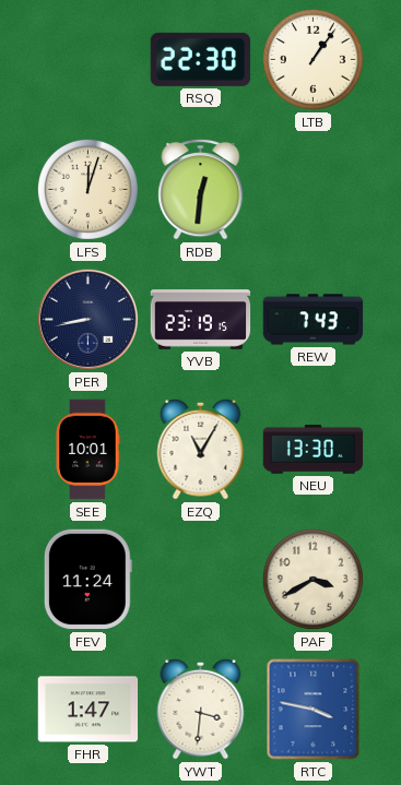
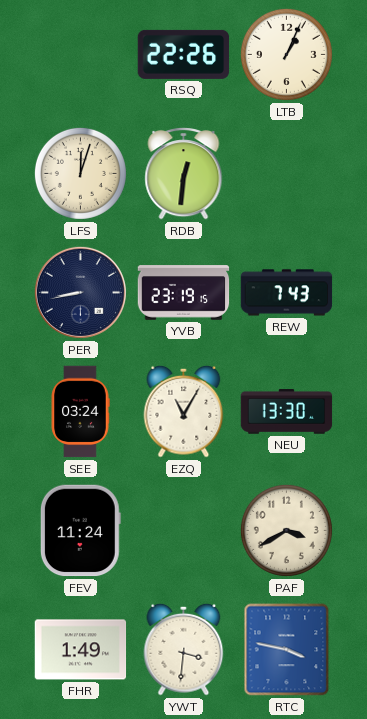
RSQ: 22:30 -> 22:26
LTB: 1:06 -> 1:04
SEE: 10:01 -> 03:24
FHR: 1:47 -> 1:49
